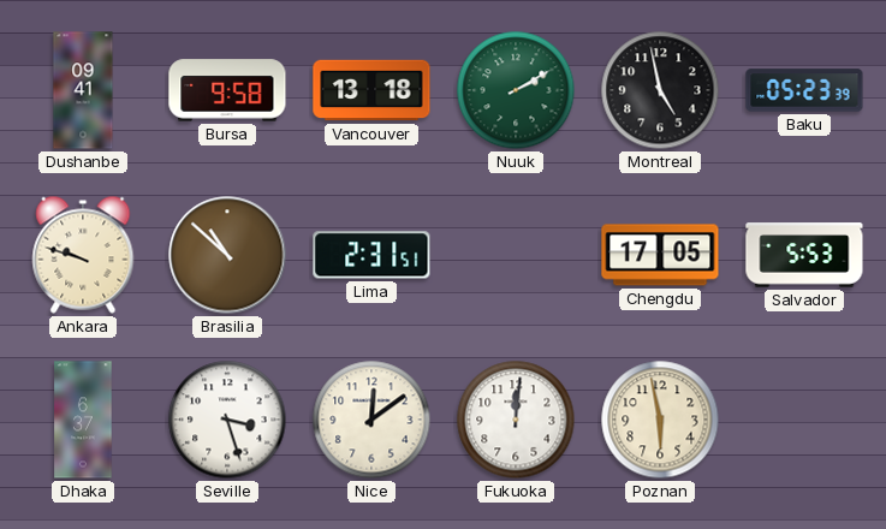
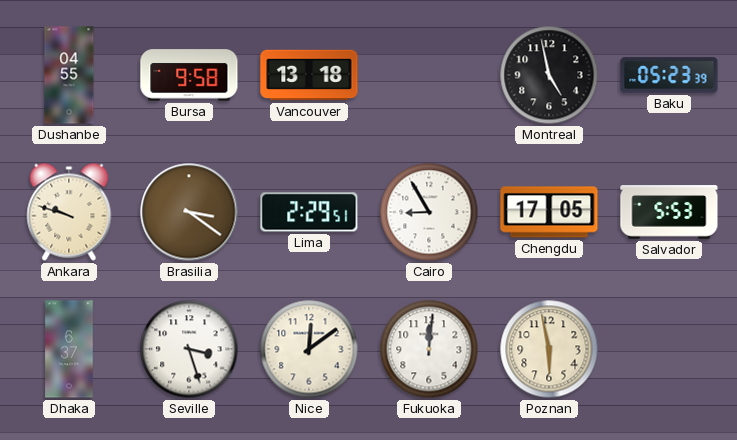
Dushanbe: 09:41 -> 04:55
Nuuk: 2:10 -> none
Brasilia: 10:52 -> 3:21
Lima: 2:31 -> 2:29
Cairo: none -> 8:55
